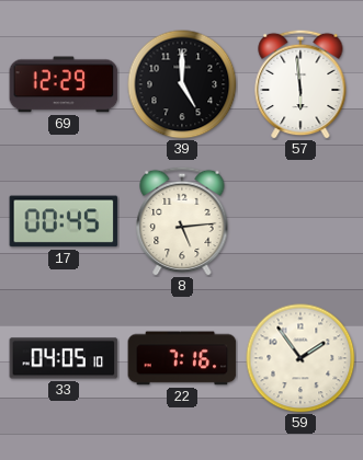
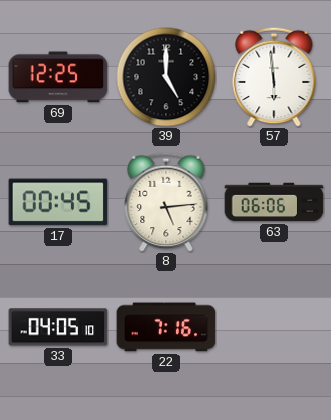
69: 12:29 -> 12:25
63: none -> 06:06
59: 1:54 -> none
